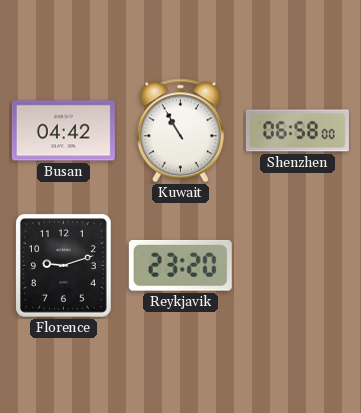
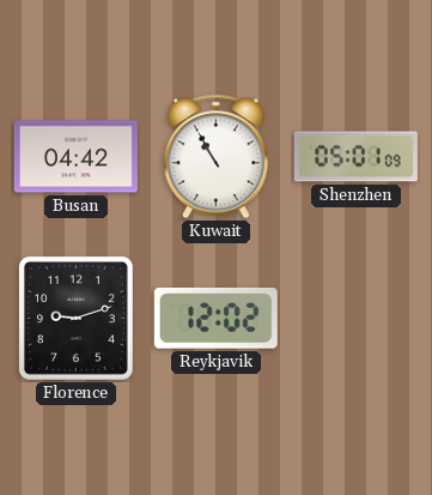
Shenzhen: 06:58 -> 05:01
Reykjavik: 23:20 -> 12:02
